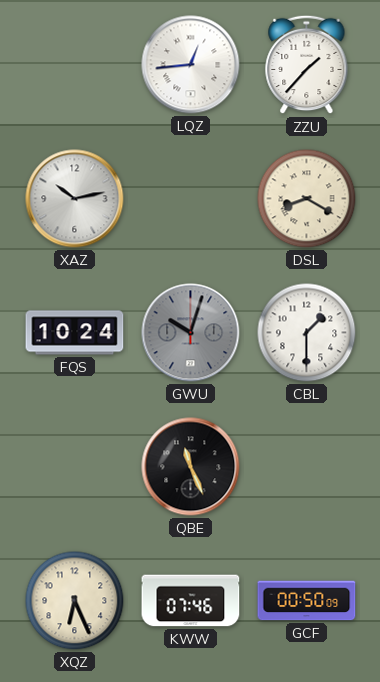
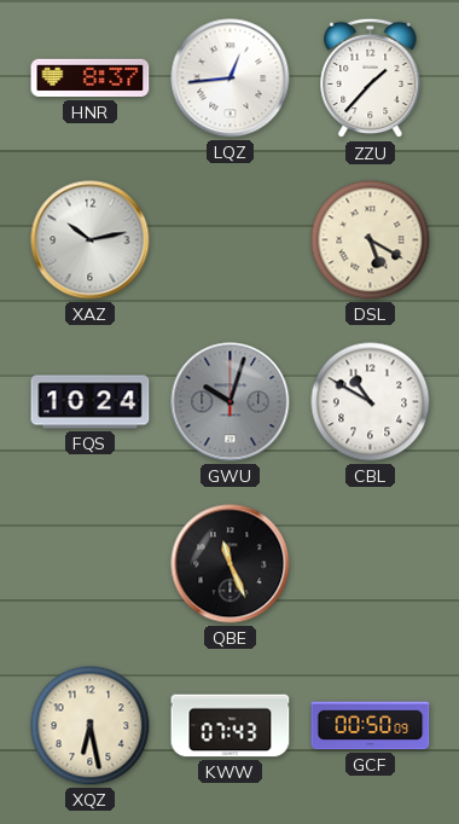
HNR: none -> 8:37
DSL: 8:20 -> 5:20
CBL: 1:30 -> 10:50
XQZ: 6:26 -> 6:28
KWW: 07:46 -> 07:43
